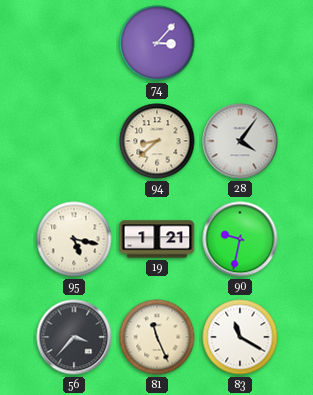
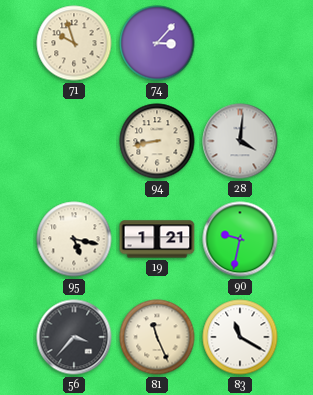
71: none -> 9:57
94: 8:38 -> 8:43
28: 4:06 -> 4:01
